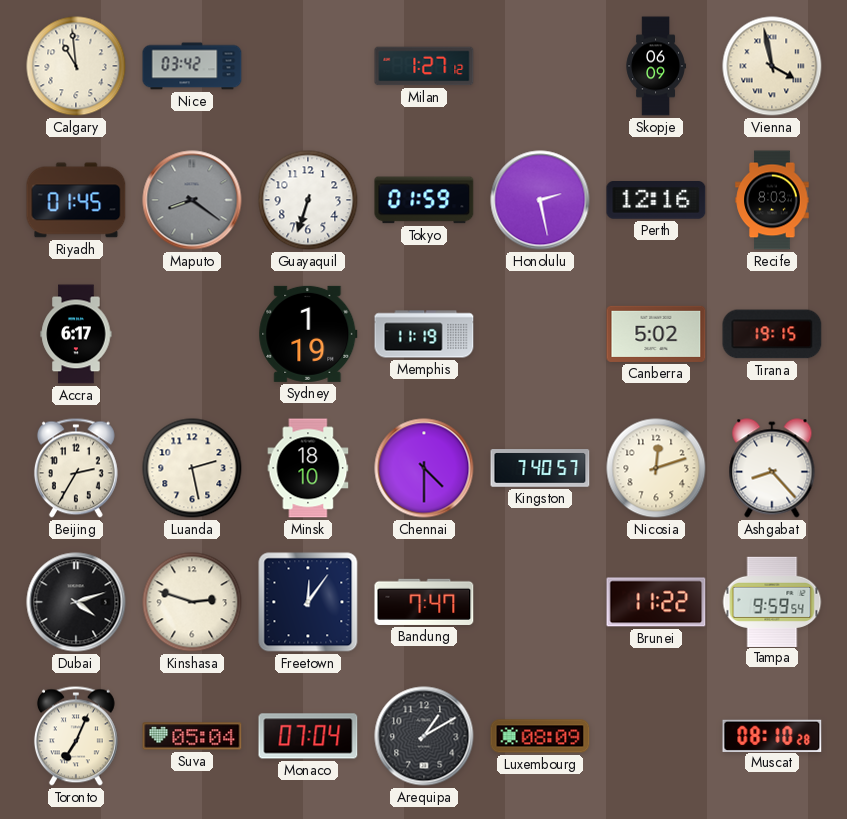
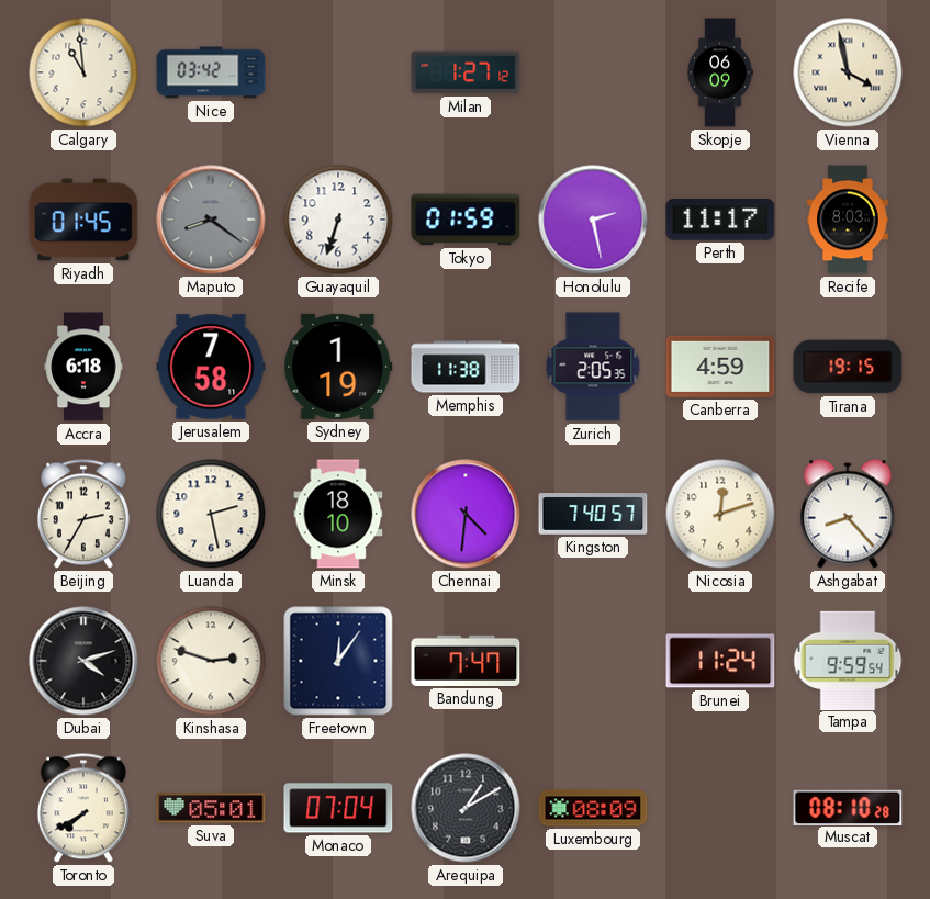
Perth: 12:16 -> 11:17
Accra: 6:17 -> 6:18
Jerusalem: none -> 7:58
Memphis: 11:19 -> 11:38
Zurich: none -> 2:05
Canberra: 5:02 -> 4:59
Chennai: 4:30 -> 4:31
Brunei: 11:22 -> 11:24
Toronto: 7:04 -> 7:40
Suva: 05:04 -> 05:01
